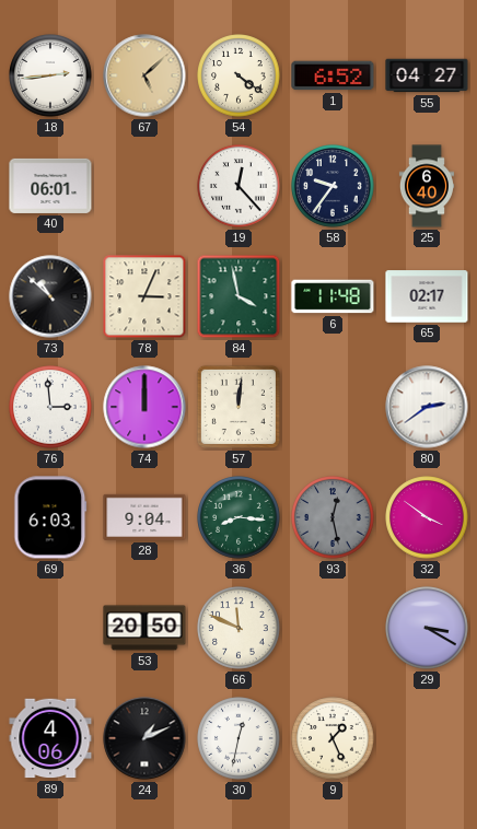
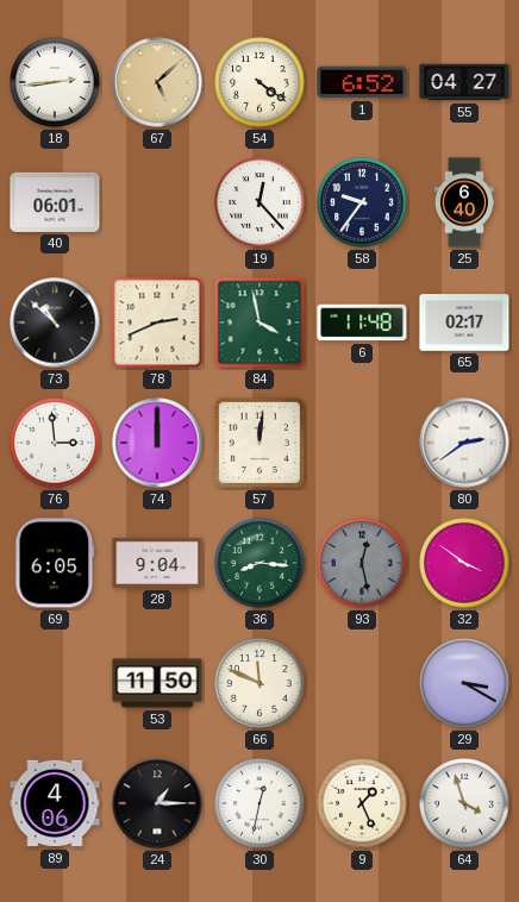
78: 3:04 -> 2:41
69: 6:03 -> 6:05
53: 20:50 -> 11:50
24: 1:11 -> 1:15
64: none -> 3:57
